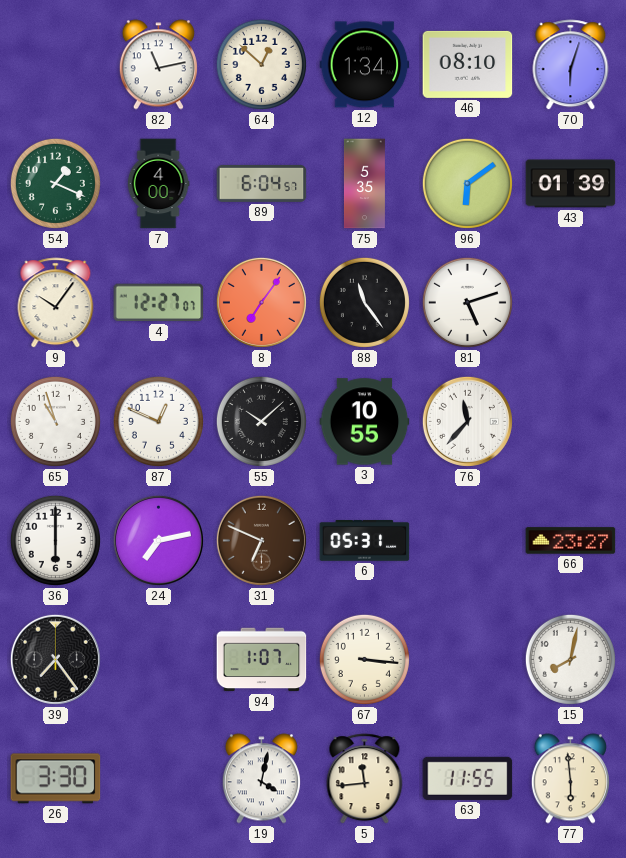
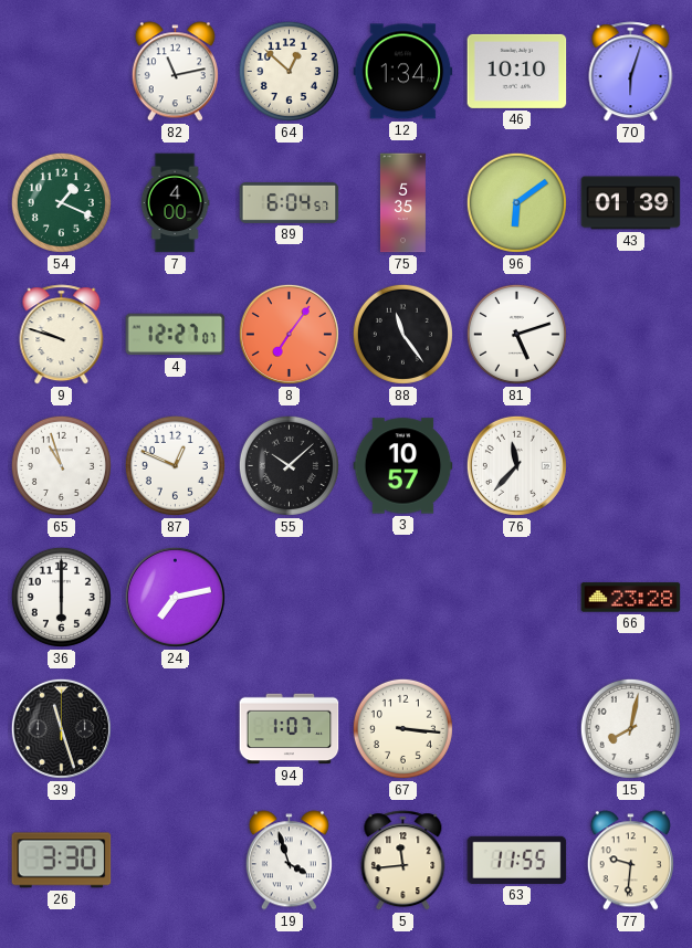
46: 08:10 -> 10:10
9: 10:06 -> 9:48
3: 10:55 -> 10:57
31: 6:49 -> none
6: 05:31 -> none
66: 23:27 -> 23:28
39: 7:24 -> 11:27
19: 4:02 -> 3:57
77: 5:59 -> 9:31
